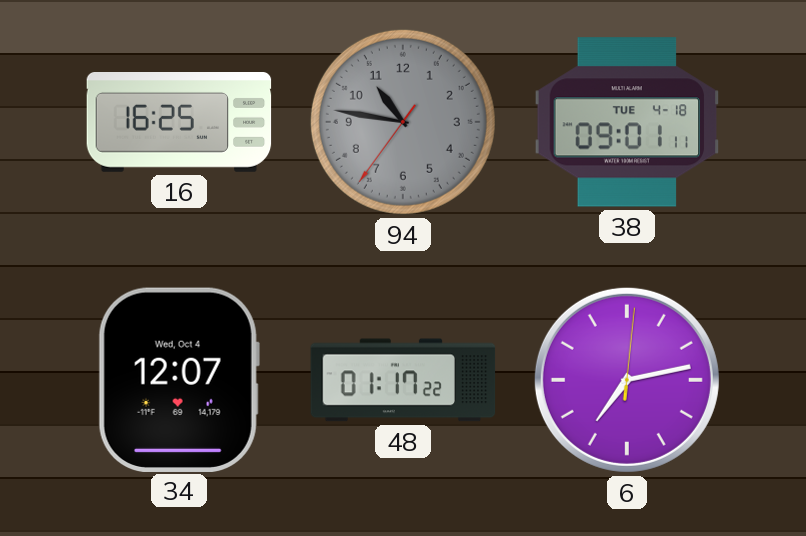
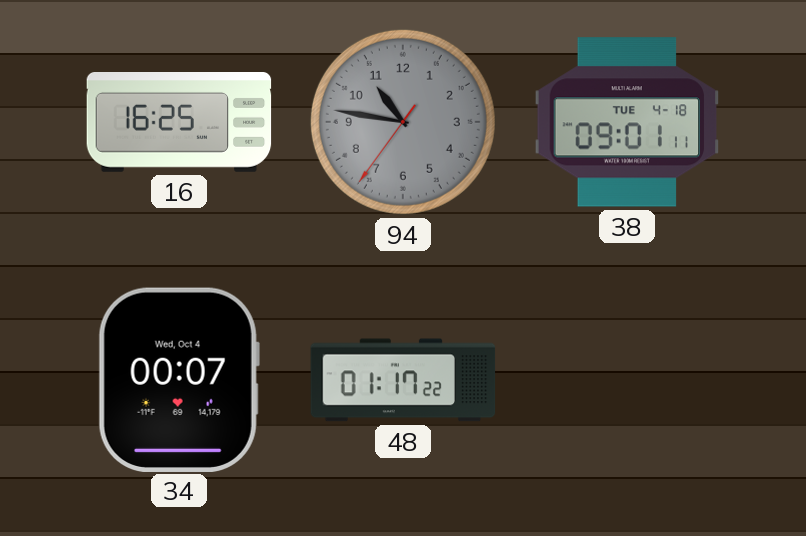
34: 12:07 -> 00:07
6: 7:13 -> none
